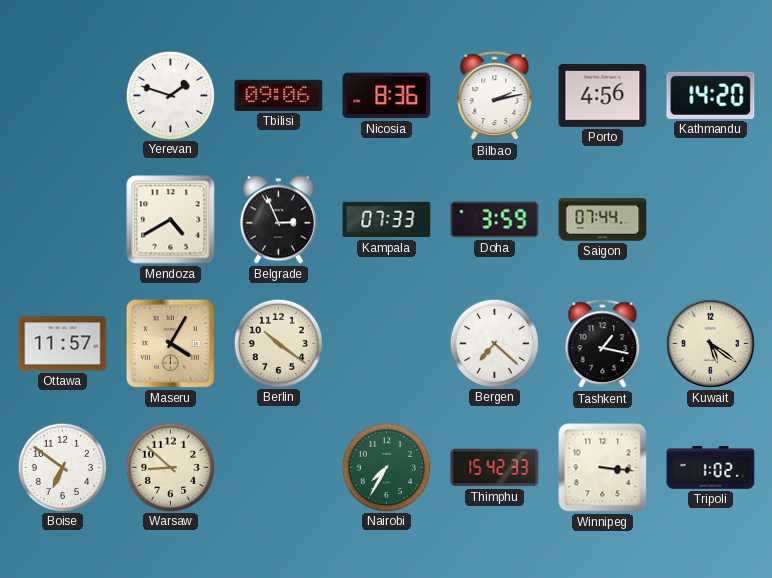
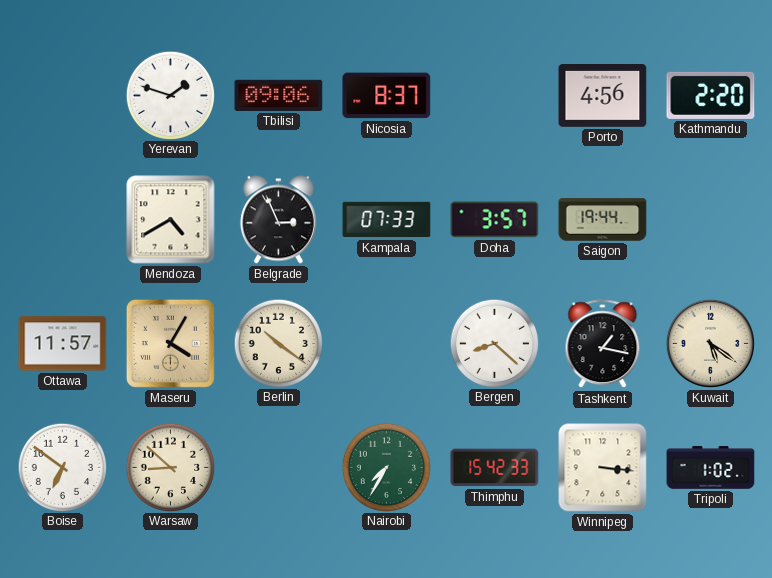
Nicosia: 8:36 -> 8:37
Bilbao: 2:13 -> none
Kathmandu: 14:20 -> 2:20
Doha: 3:59 -> 3:57
Saigon: 07:44 -> 19:44
Bergen: 7:22 -> 8:22
